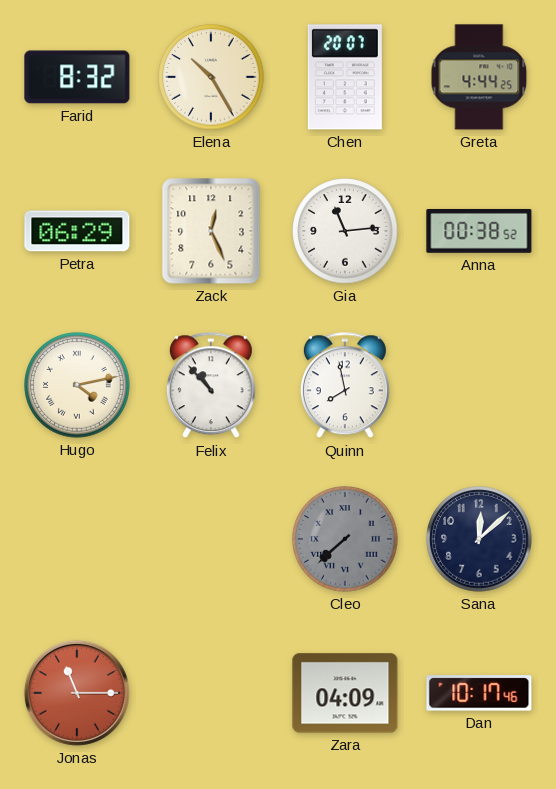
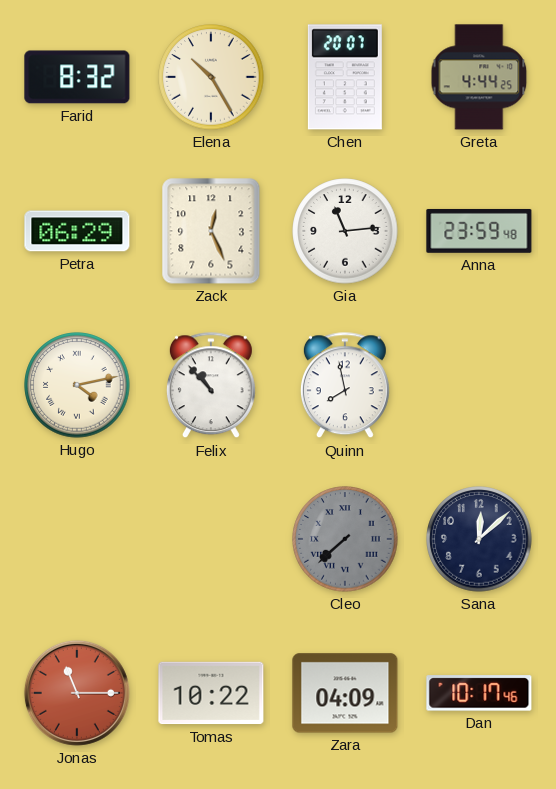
Anna: 00:38 -> 23:59
Tomas: none -> 10:22
